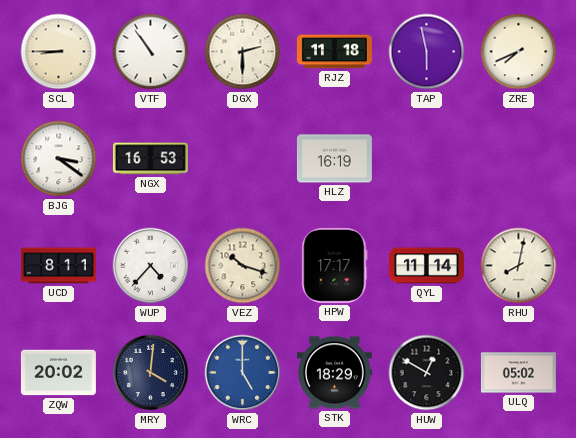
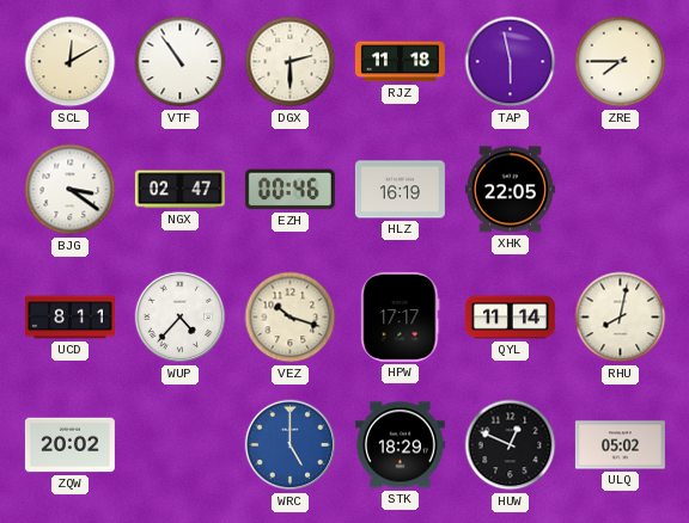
SCL: 8:45 -> 12:10
ZRE: 7:41 -> 7:45
NGX: 16:53 -> 02:47
EZH: none -> 00:46
XHK: none -> 22:05
MRY: 4:01 -> none
HUW: 12:50 -> 12:49
